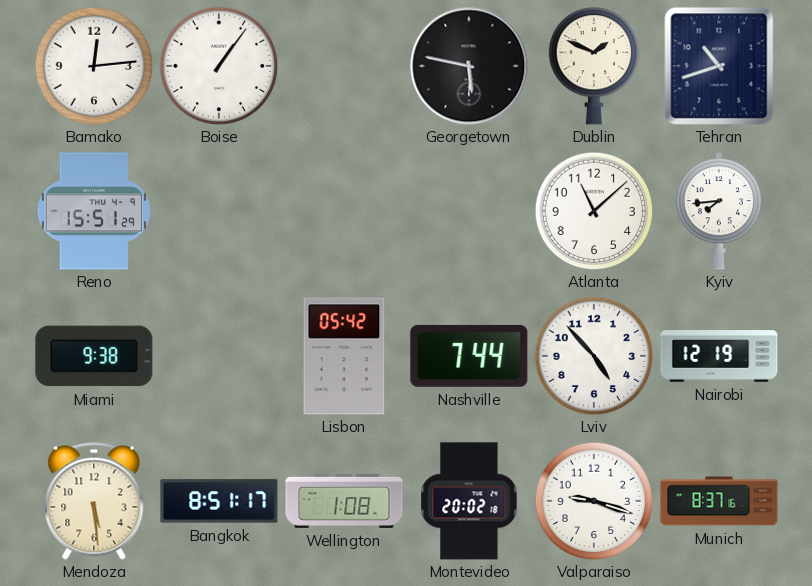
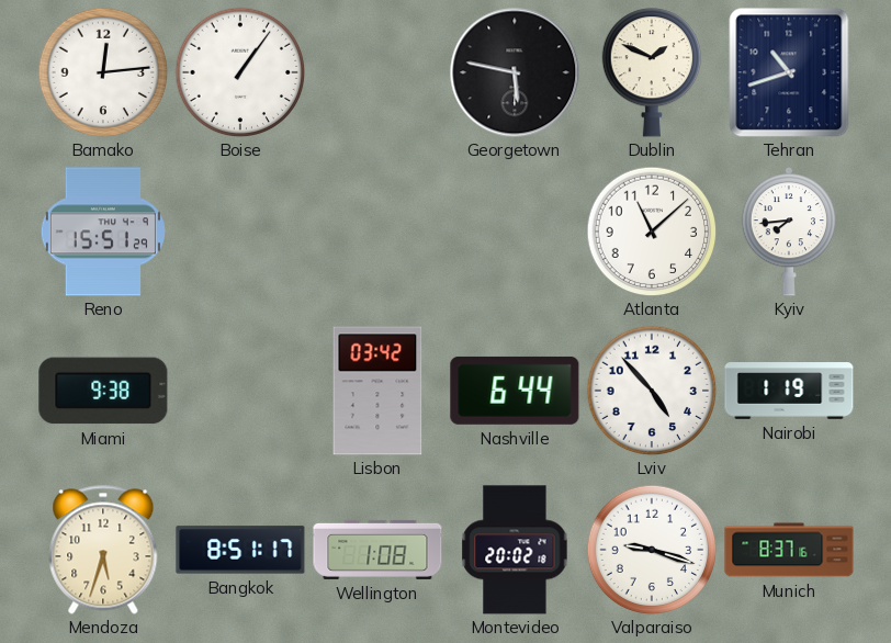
Lisbon: 05:42 -> 03:42
Nashville: 7:44 -> 6:44
Nairobi: 12:19 -> 1:19
Mendoza: 5:29 -> 5:33
